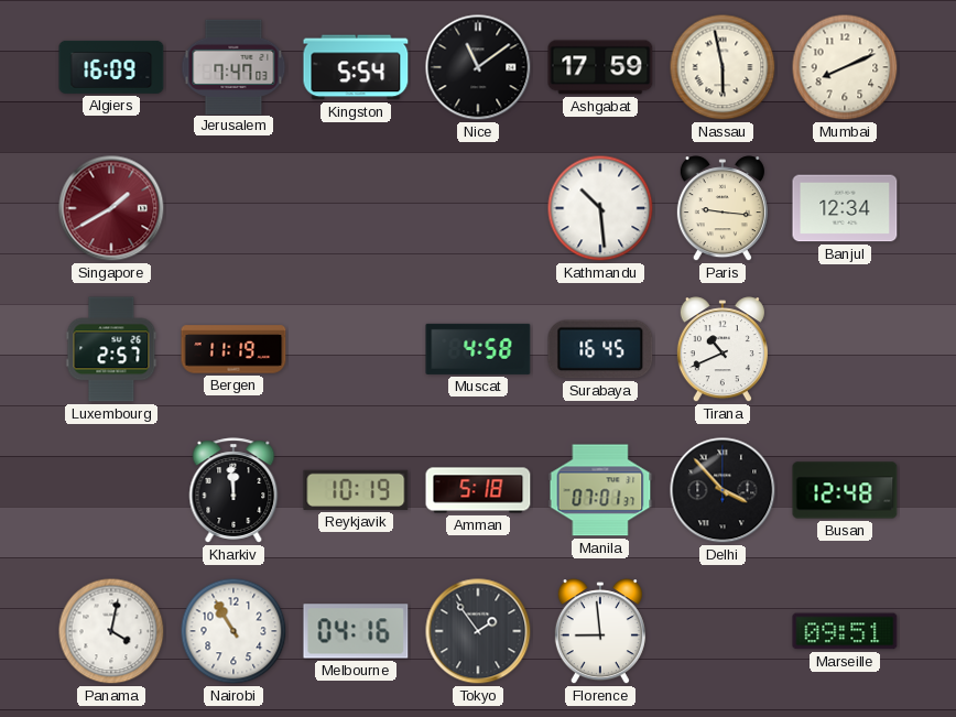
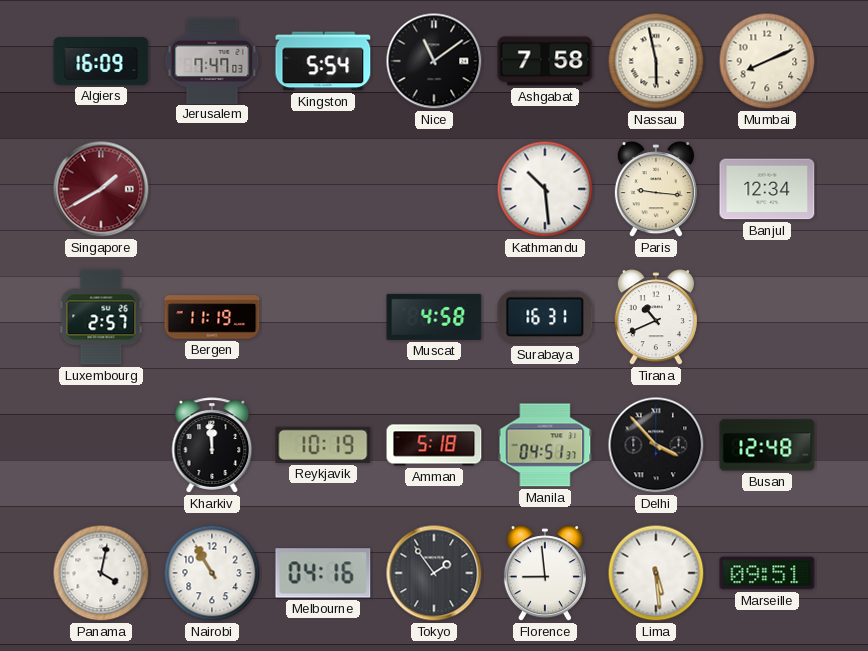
Ashgabat: 17:59 -> 7:58
Surabaya: 16:45 -> 16:31
Manila: 07:01 -> 04:51
Lima: none -> 5:29
